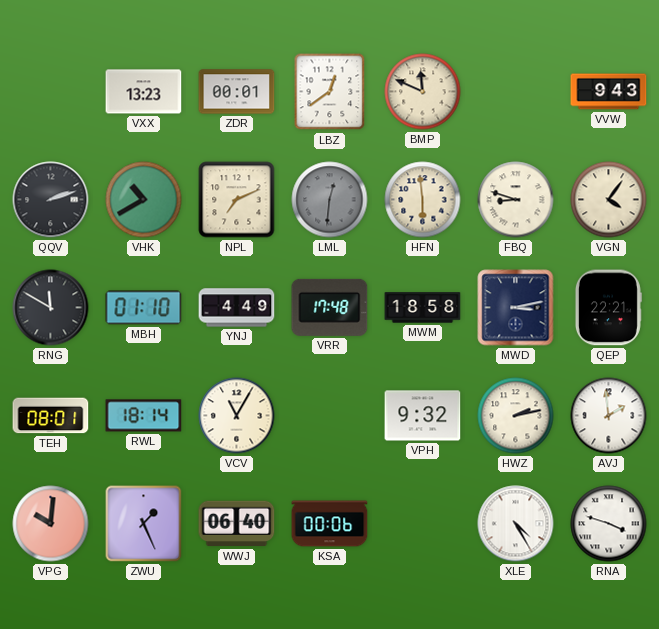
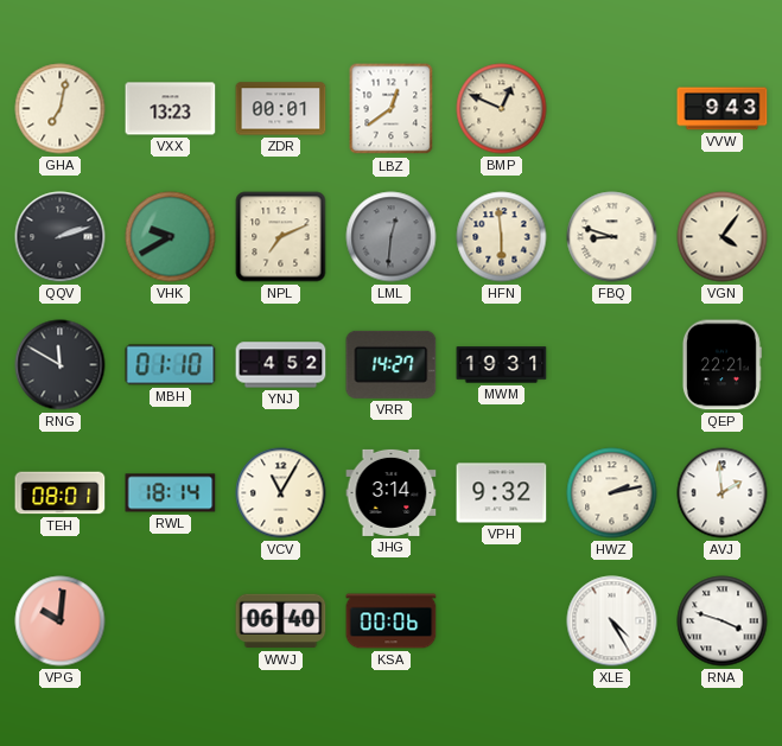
GHA: none -> 7:02
BMP: 11:49 -> 12:49
VHK: 10:40 -> 9:40
YNJ: 4:49 -> 4:52
VRR: 17:48 -> 14:27
MWM: 18:58 -> 19:31
MWD: 3:13 -> none
JHG: none -> 3:14
ZWU: 1:26 -> none
